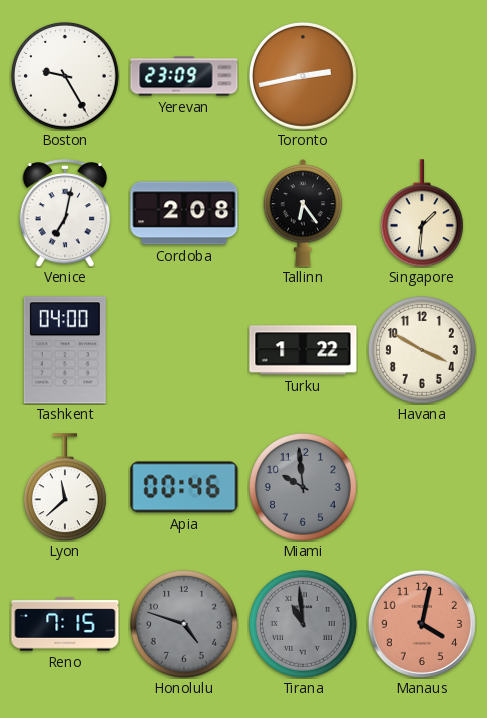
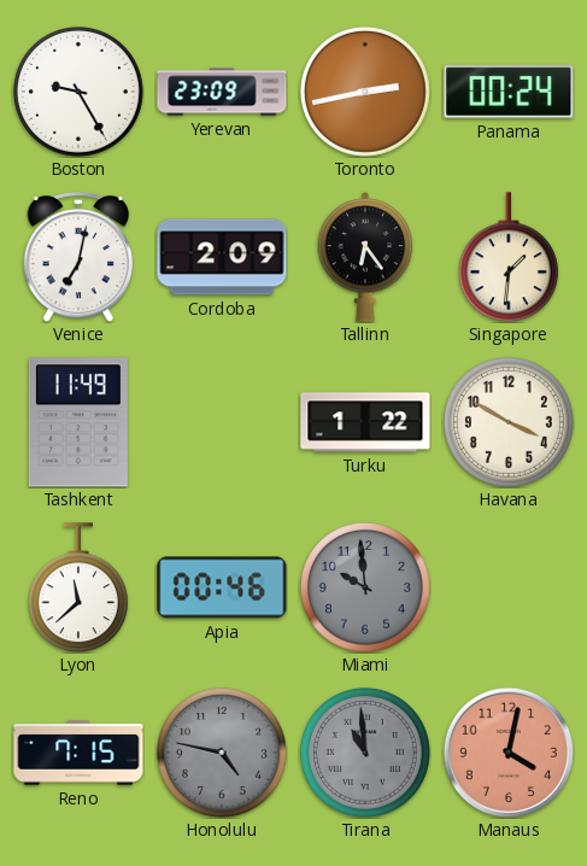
Panama: none -> 00:24
Cordoba: 2:08 -> 2:09
Tashkent: 04:00 -> 11:49
Honolulu: 4:48 -> 4:47
